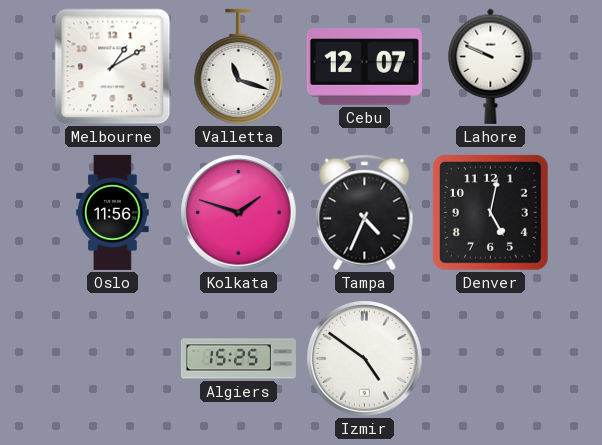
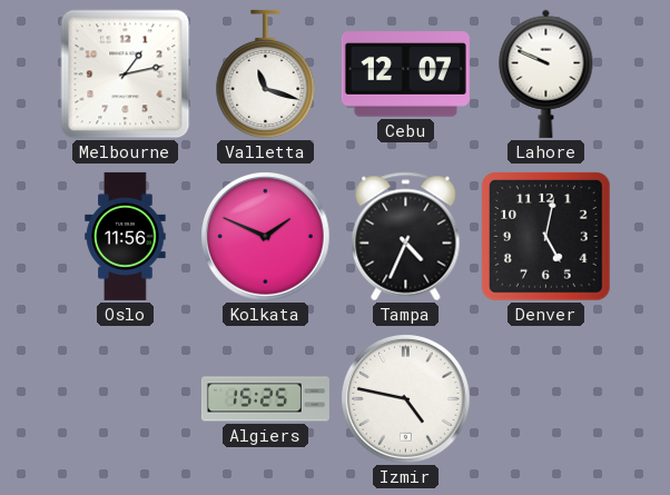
Melbourne: 1:10 -> 1:13
Kolkata: 1:48 -> 1:49
Izmir: 4:51 -> 4:47
